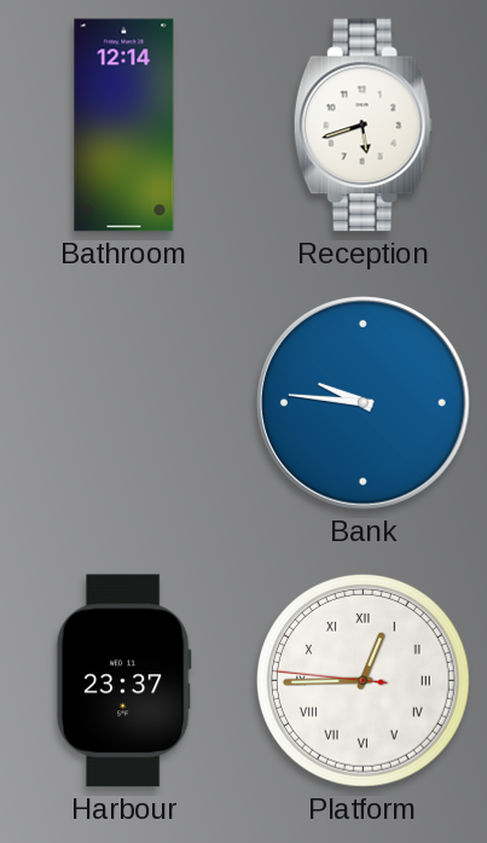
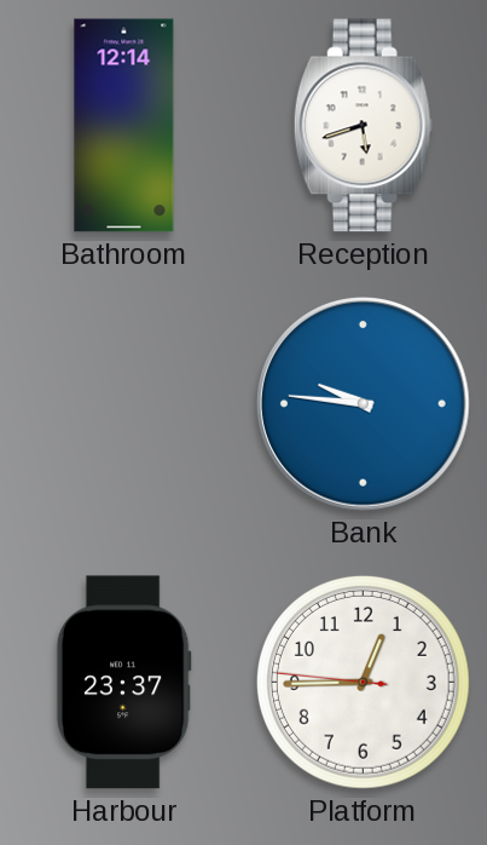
Platform numerals: Roman -> Arabic
